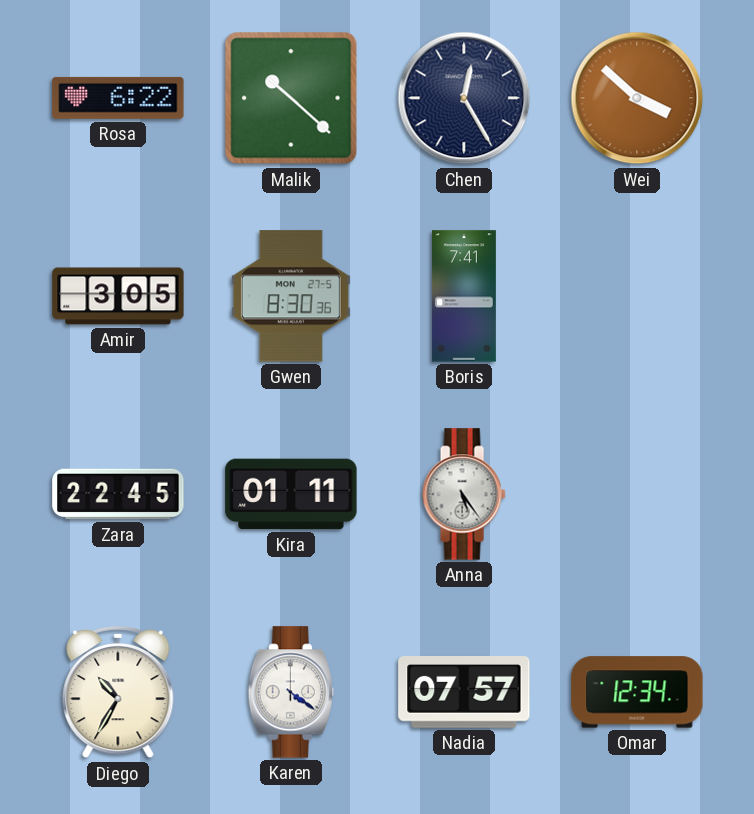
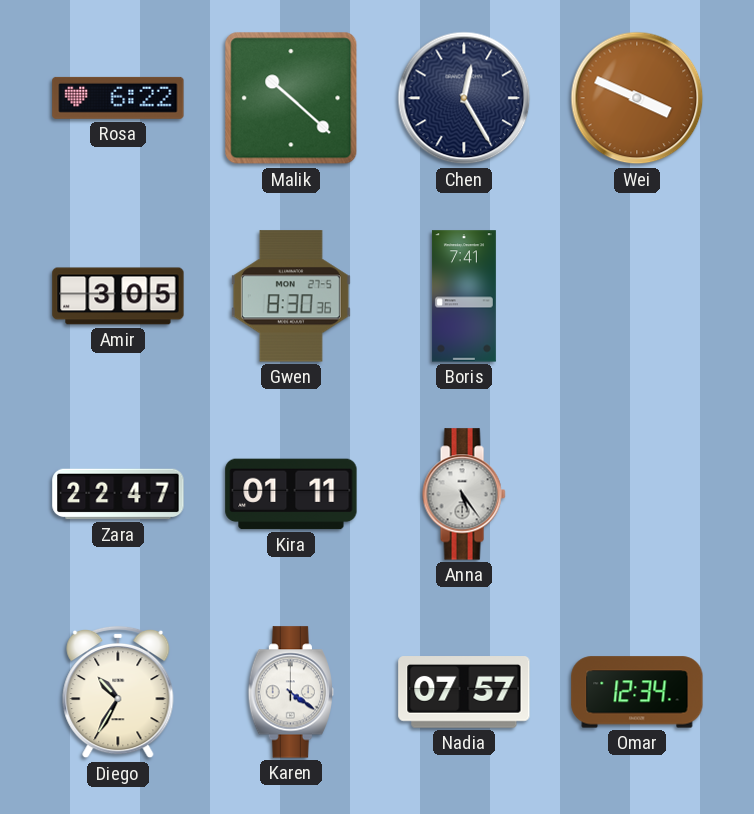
Wei: 3:52 -> 3:49
Zara: 22:45 -> 22:47
